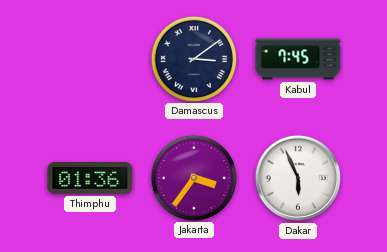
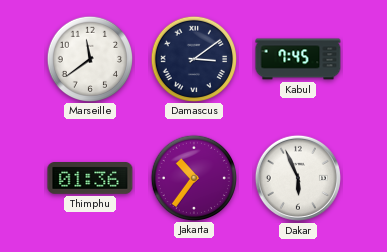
Marseille: none -> 11:39
Jakarta: 3:36 -> 10:36
